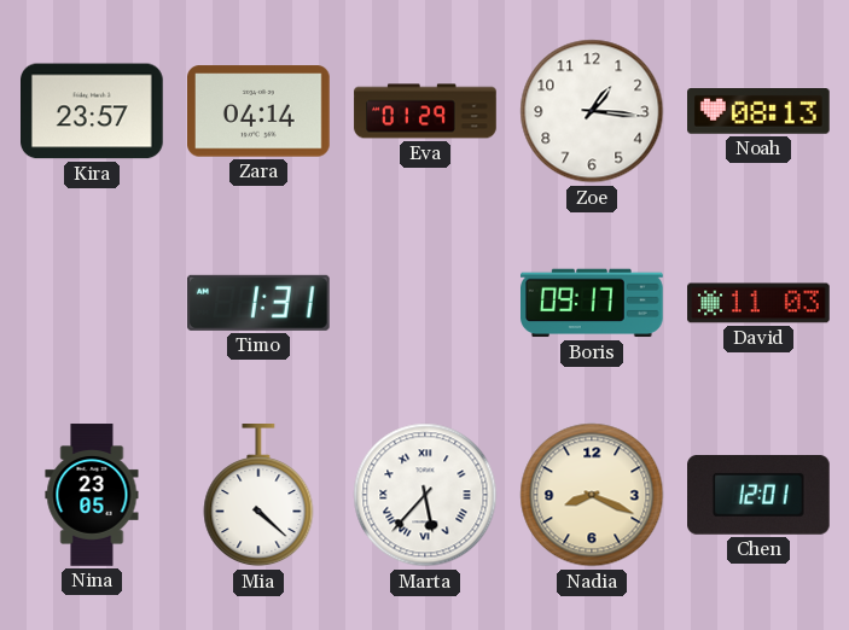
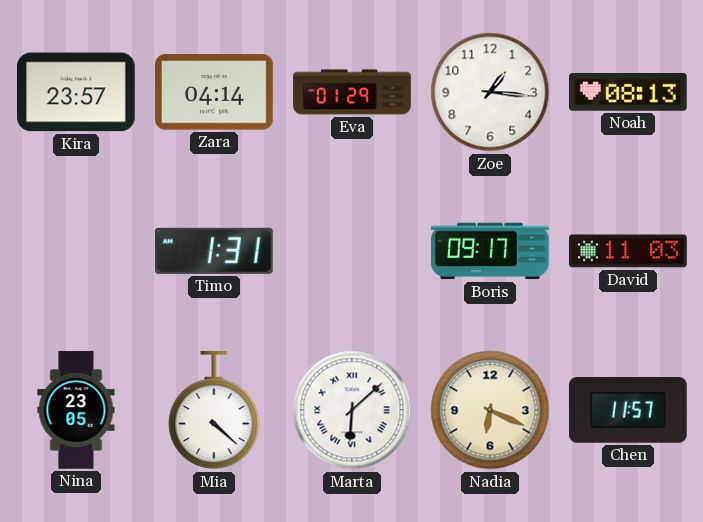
Marta: 5:37 -> 6:08
Nadia: 8:19 -> 6:19
Chen: 12:01 -> 11:57
